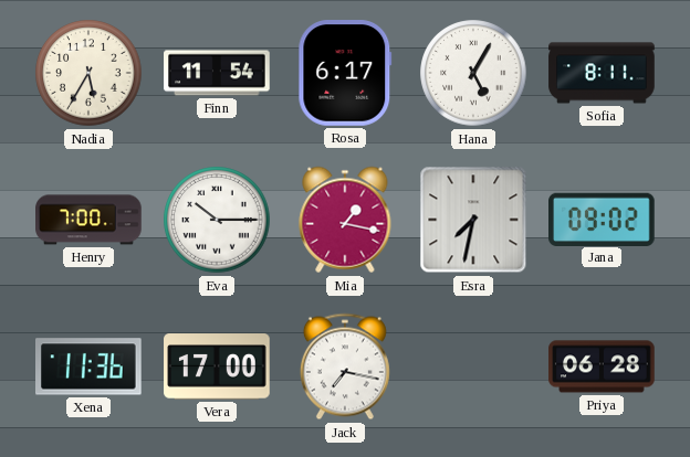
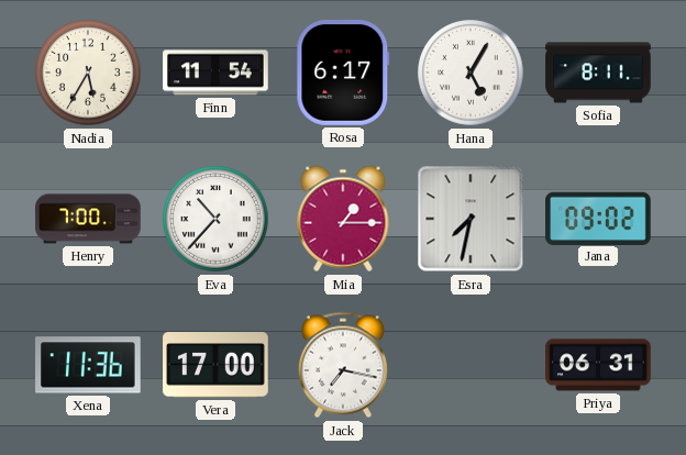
Eva: 10:15 -> 10:37
Mia: 1:17 -> 1:15
Priya: 06:28 -> 06:31
